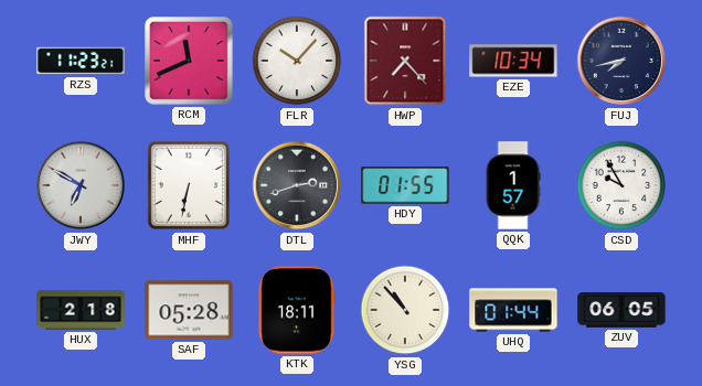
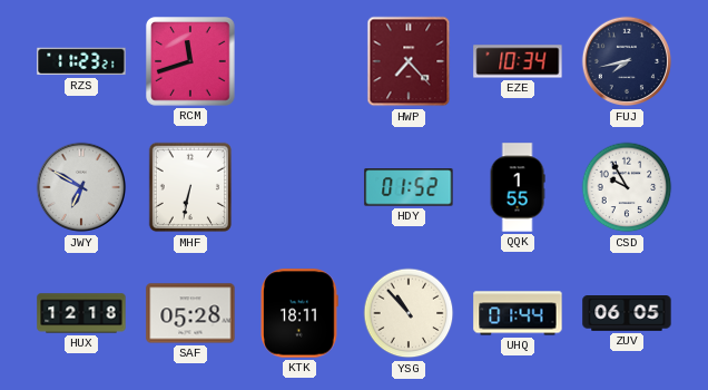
RCM: 11:41 -> 11:42
FLR: 10:07 -> none
DTL: 2:42 -> none
HDY: 01:55 -> 01:52
QQK: 1:57 -> 1:55
HUX: 2:18 -> 12:18
